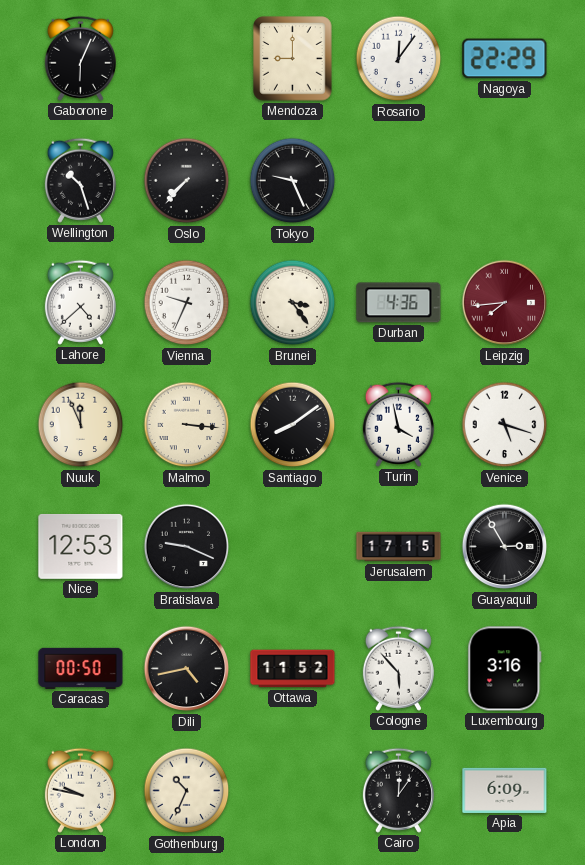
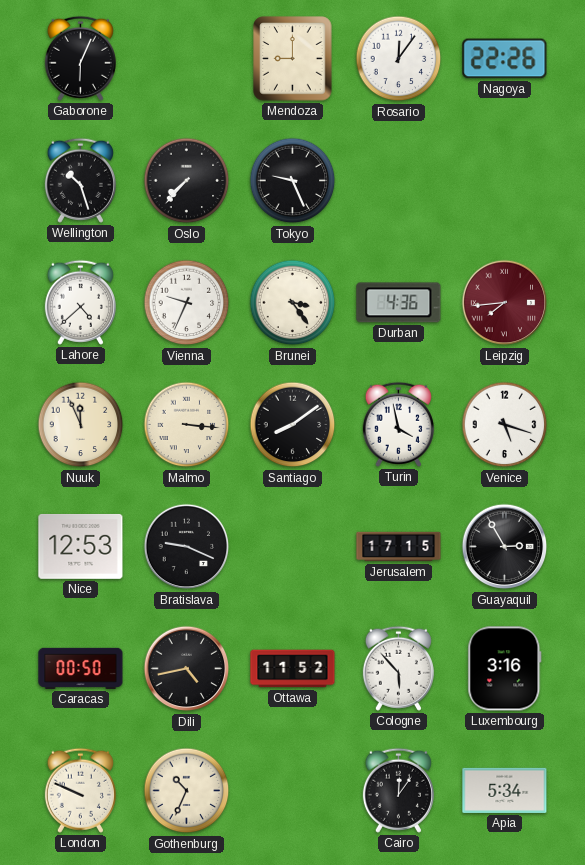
Nagoya: 22:29 -> 22:26
London: 9:47 -> 9:49
Apia: 6:09 -> 5:34
